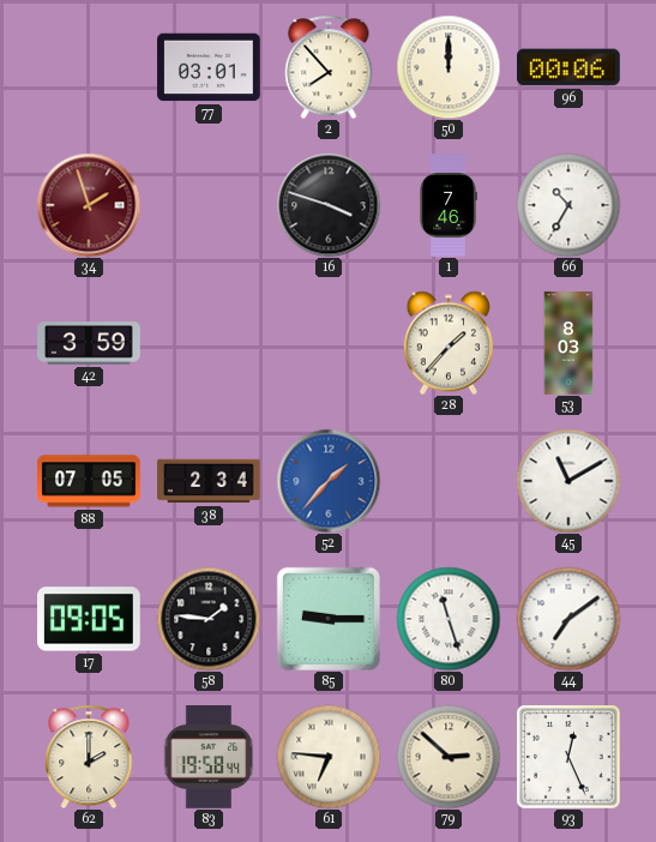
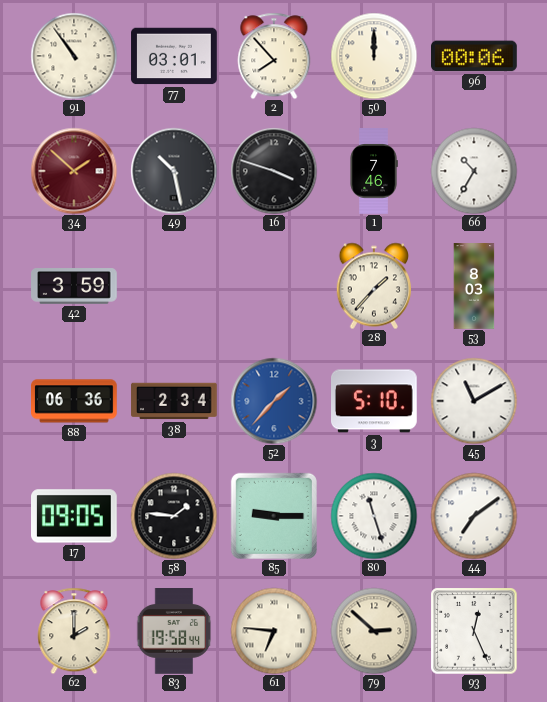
91: none -> 10:54
34: 1:57 -> 1:52
49: none -> 10:28
88: 07:05 -> 06:36
3: none -> 5:10
